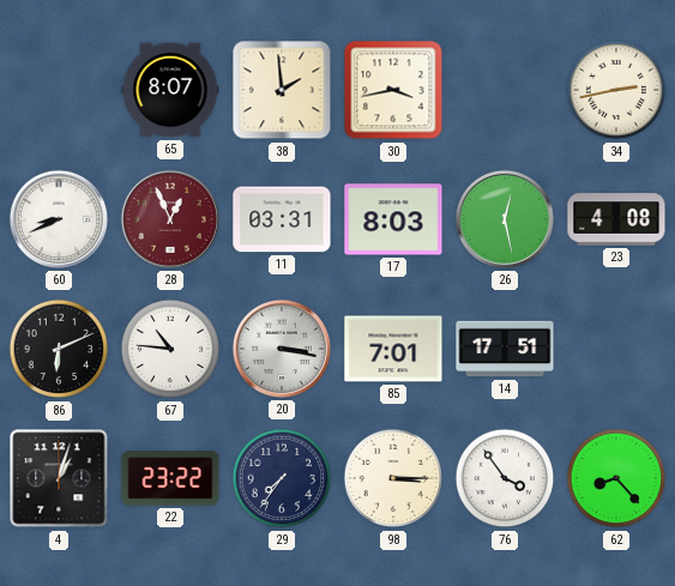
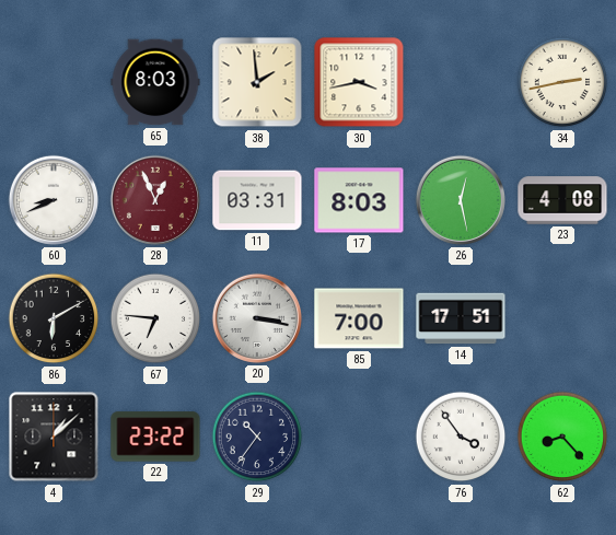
65: 8:07 -> 8:03
86: 6:11 -> 6:10
67: 10:46 -> 6:46
85: 7:01 -> 7:00
4: 1:03 -> 1:08
29: 7:36 -> 10:36
98: 3:15 -> none
